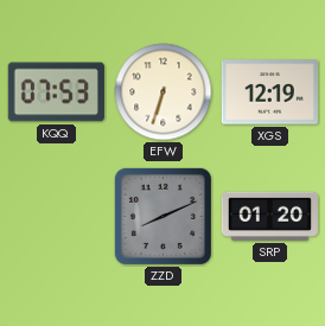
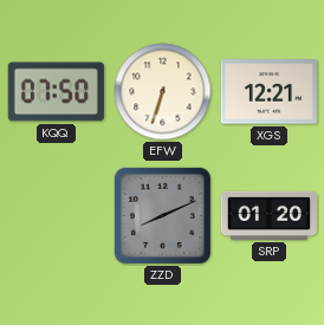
KQQ: 07:53 -> 07:50
XGS: 12:19 -> 12:21
